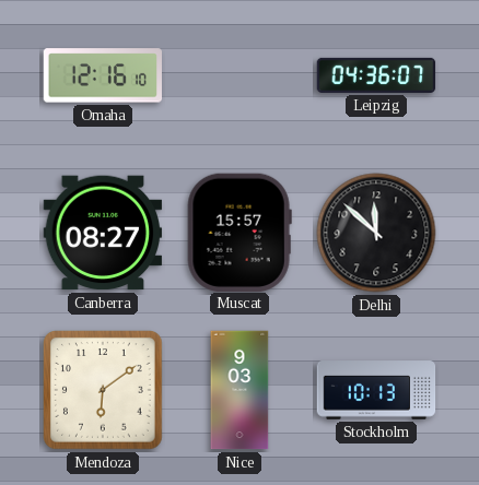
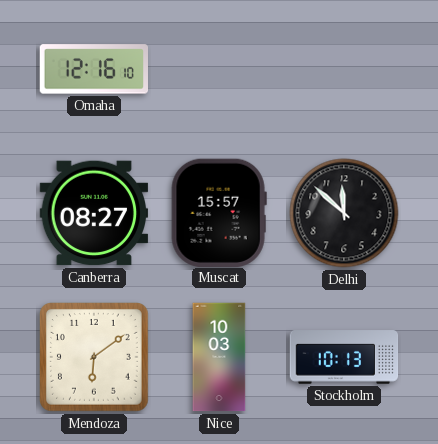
Leipzig: 04:36 -> none
Nice: 9:03 -> 10:03
